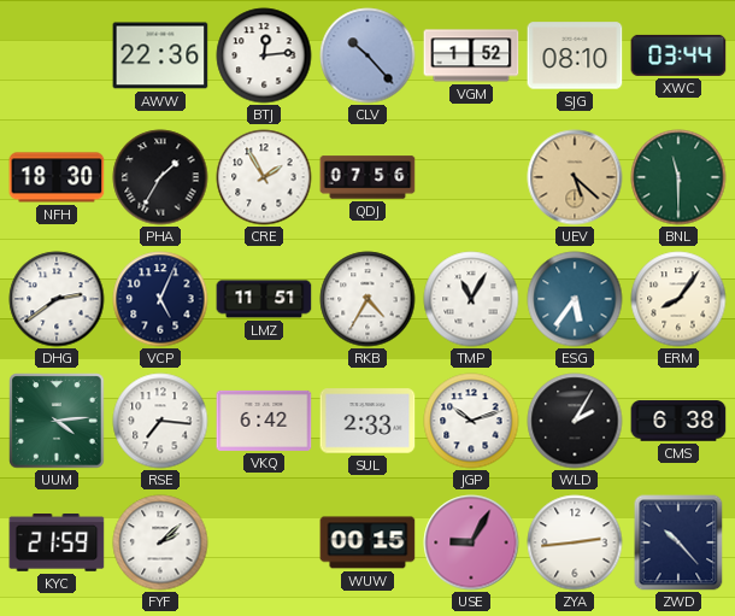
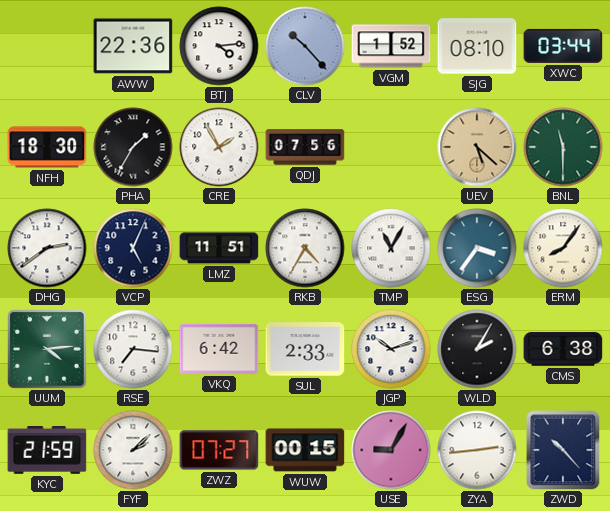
BTJ: 12:14 -> 4:14
ESG: 5:36 -> 3:36
ZWZ: none -> 07:27
